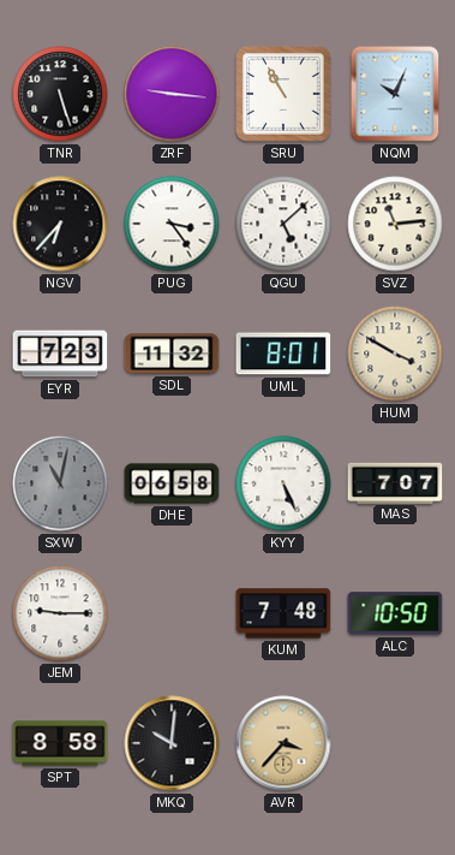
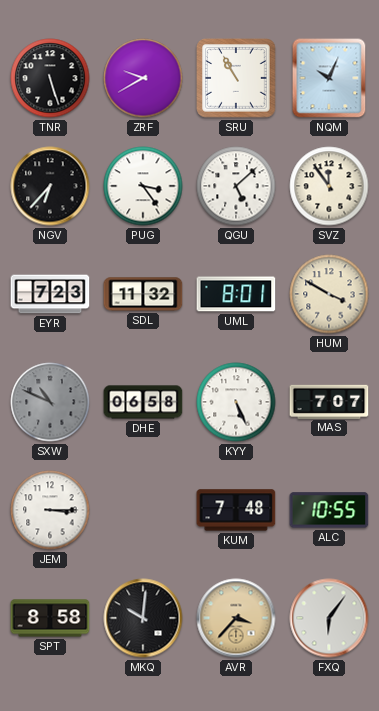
ZRF: 9:16 -> 9:40
SVZ: 11:14 -> 11:54
SXW: 11:02 -> 10:49
JEM: 9:15 -> 3:15
ALC: 10:50 -> 10:55
FXQ: none -> 6:06
